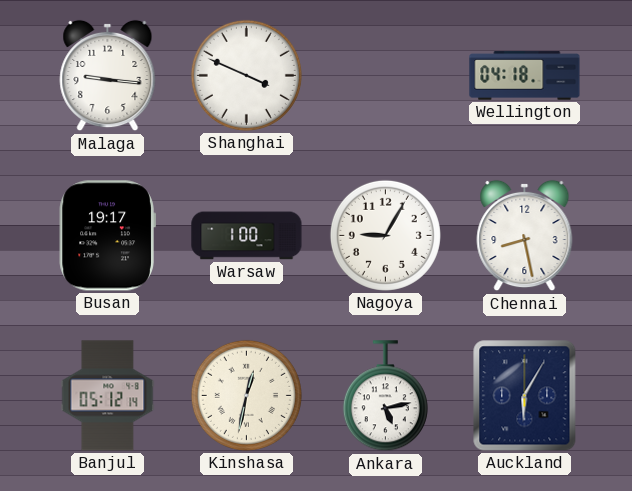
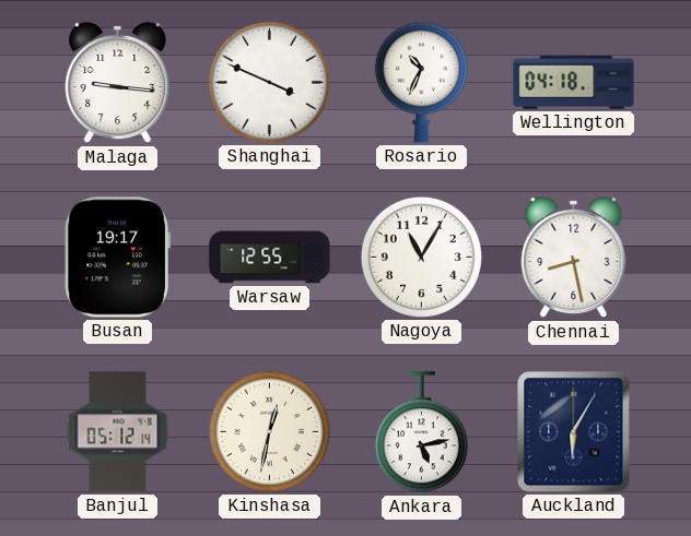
Rosario: none -> 10:34
Warsaw: 1:00 -> 12:55
Nagoya: 9:05 -> 11:05
